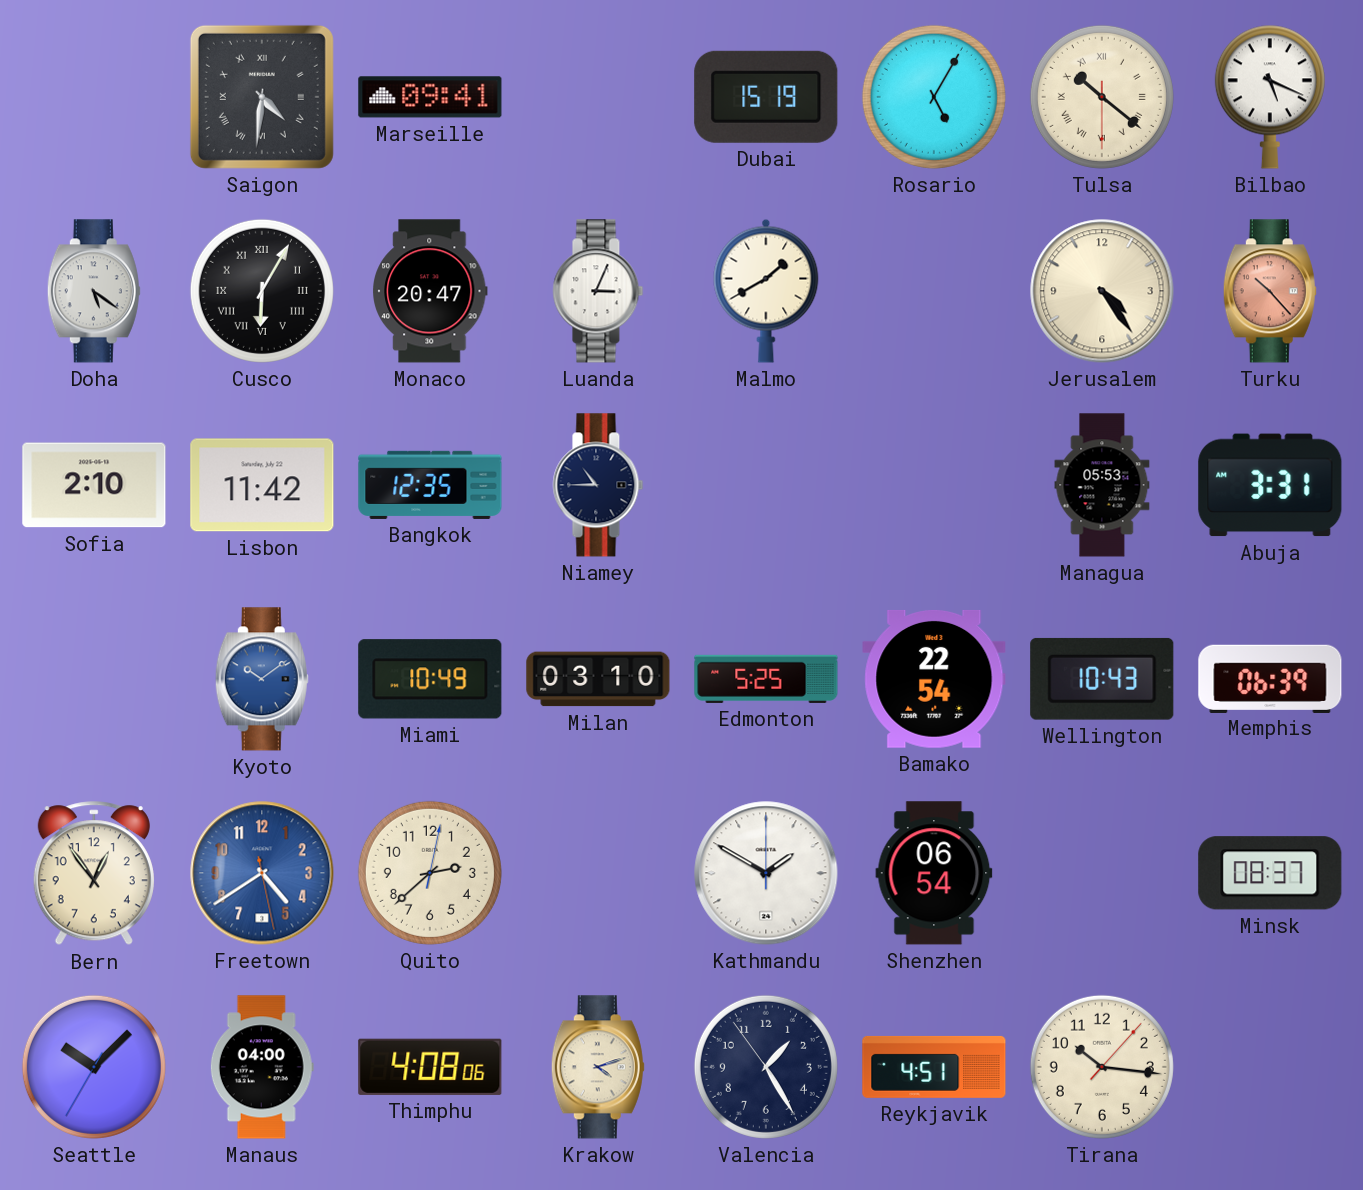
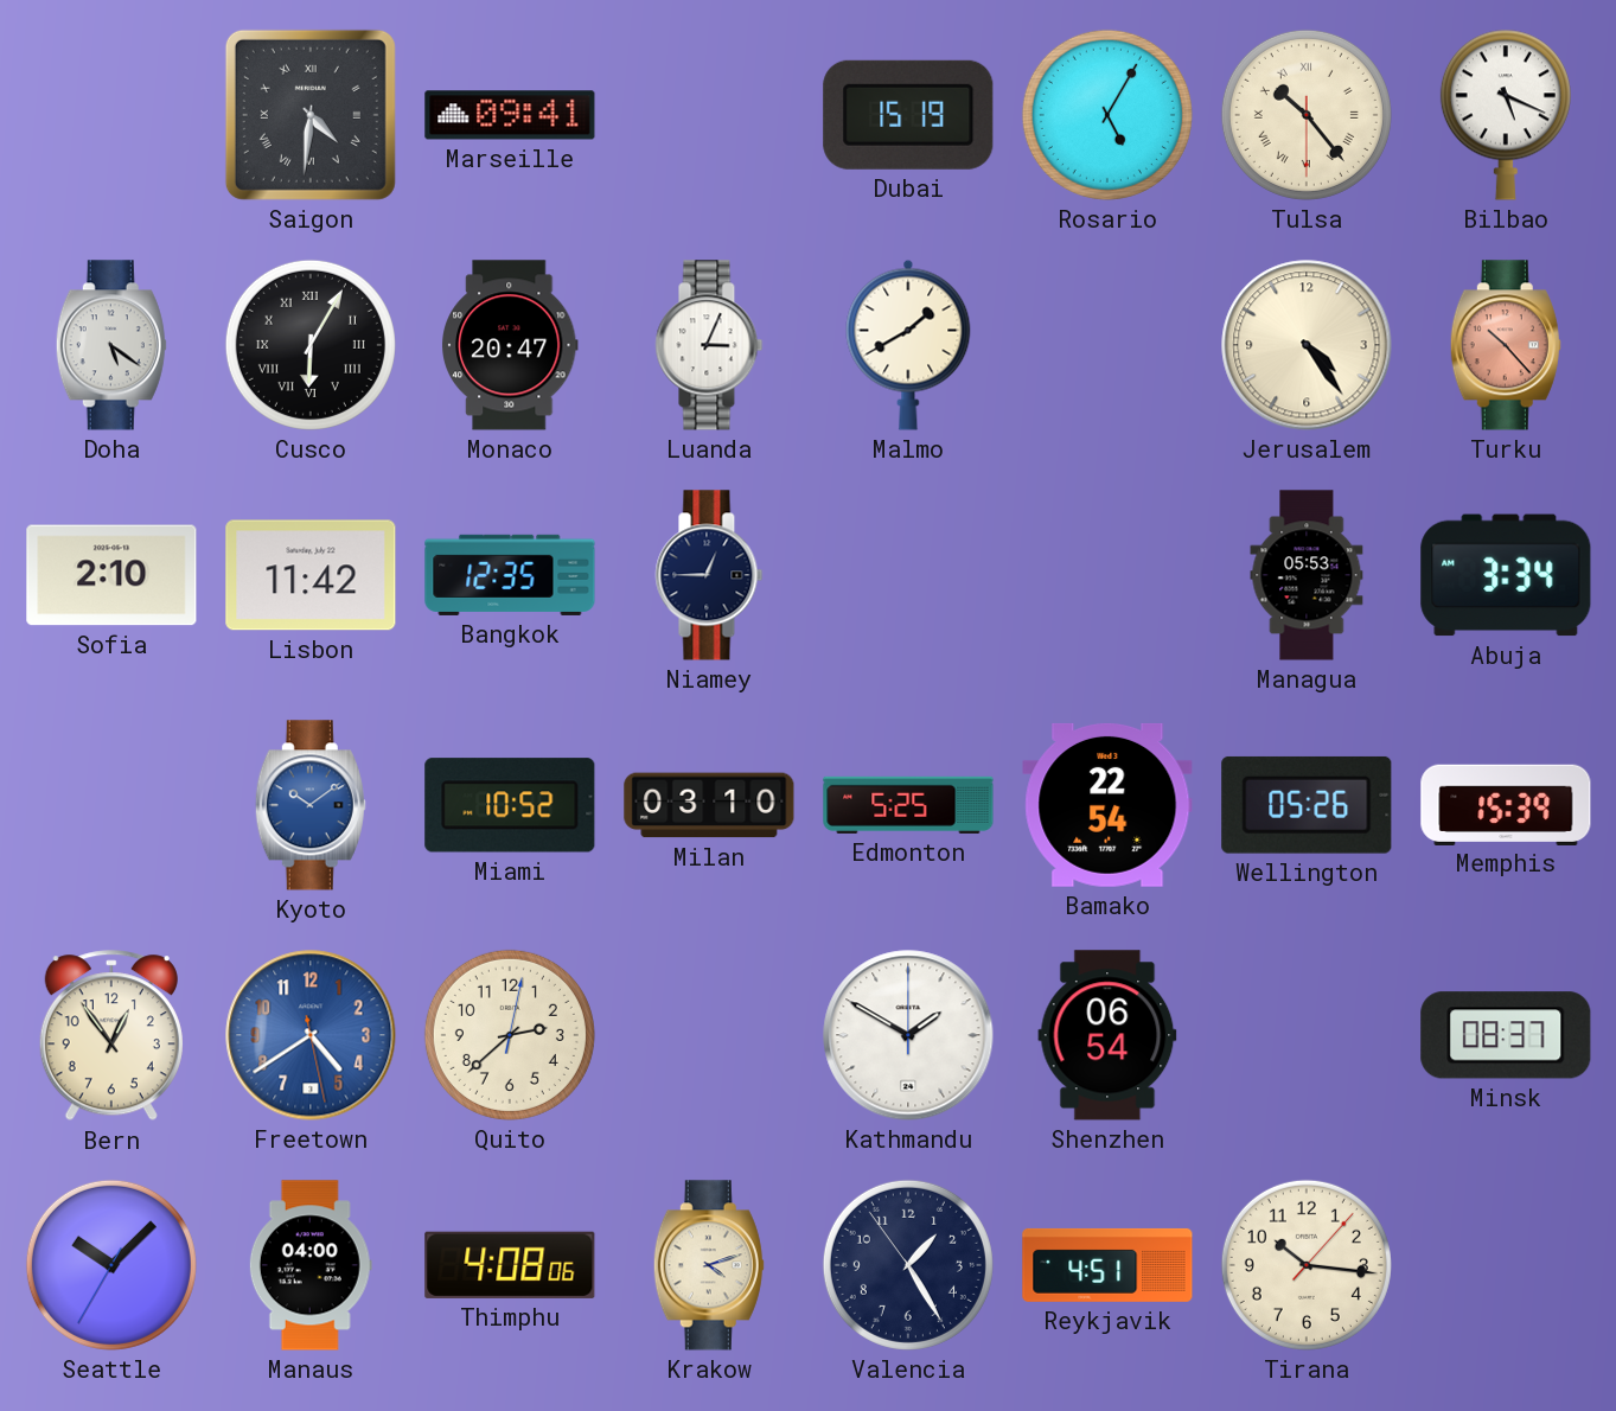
Tulsa: 10:21 -> 10:23
Niamey: 10:45 -> 12:45
Abuja: 3:31 -> 3:34
Miami: 10:49 -> 10:52
Wellington: 10:43 -> 05:26
Memphis: 06:39 -> 15:39
